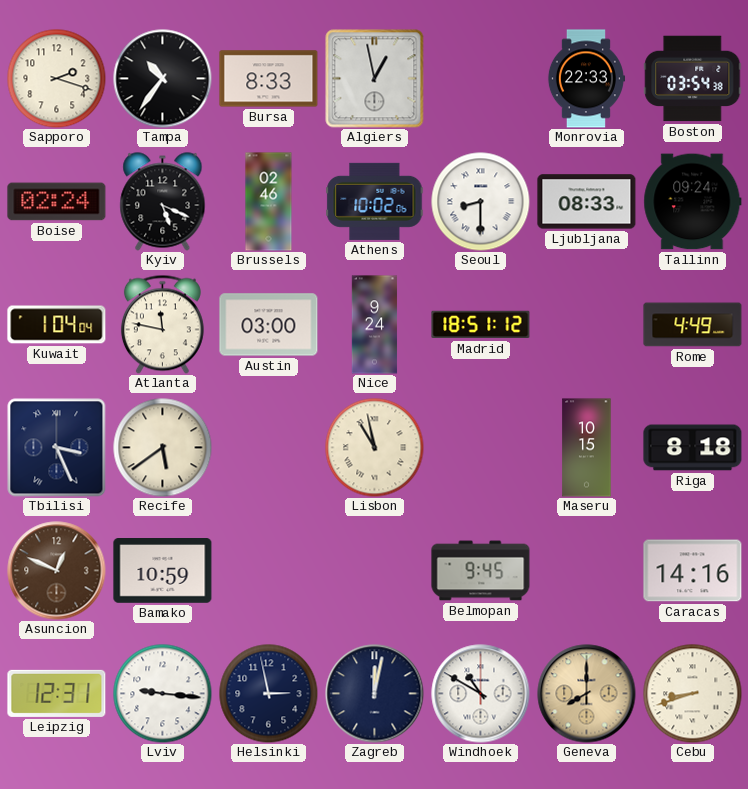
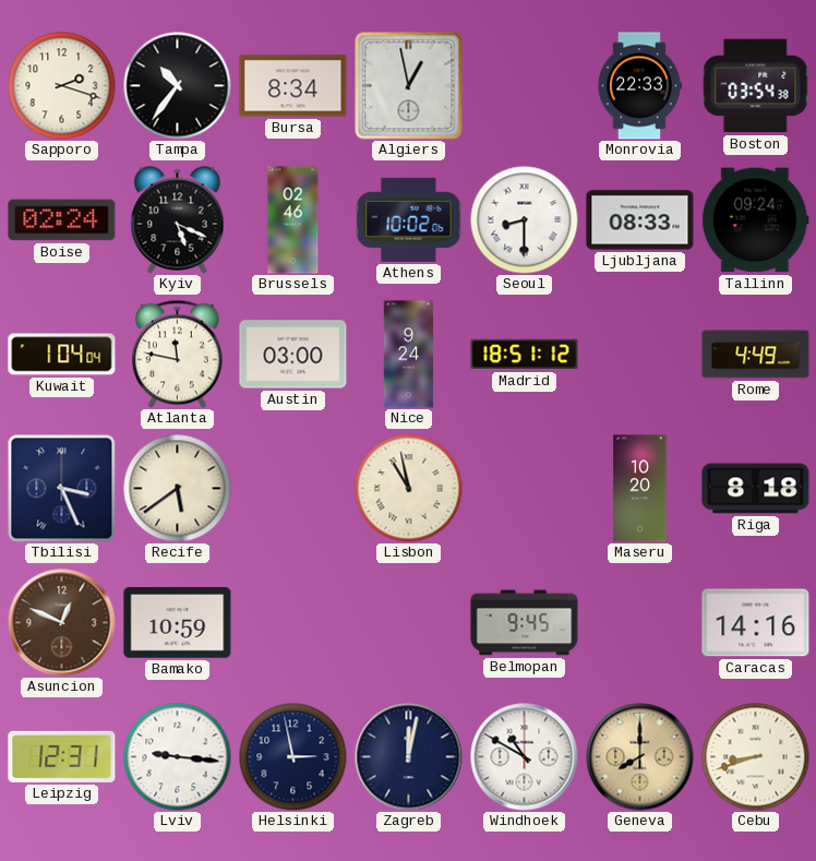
Bursa: 8:33 -> 8:34
Maseru: 10:15 -> 10:20
